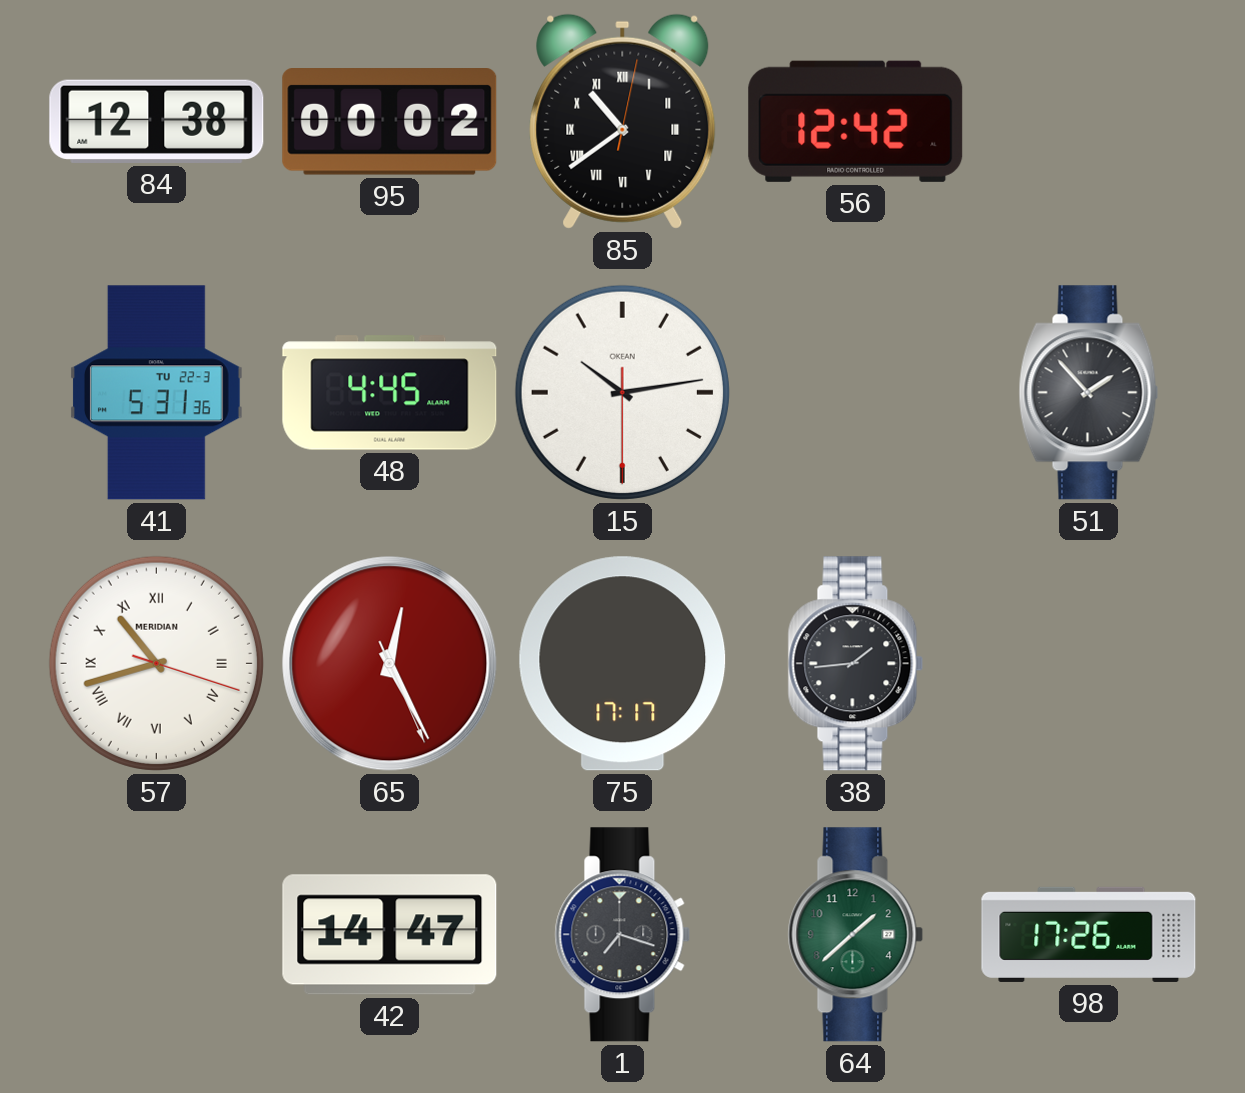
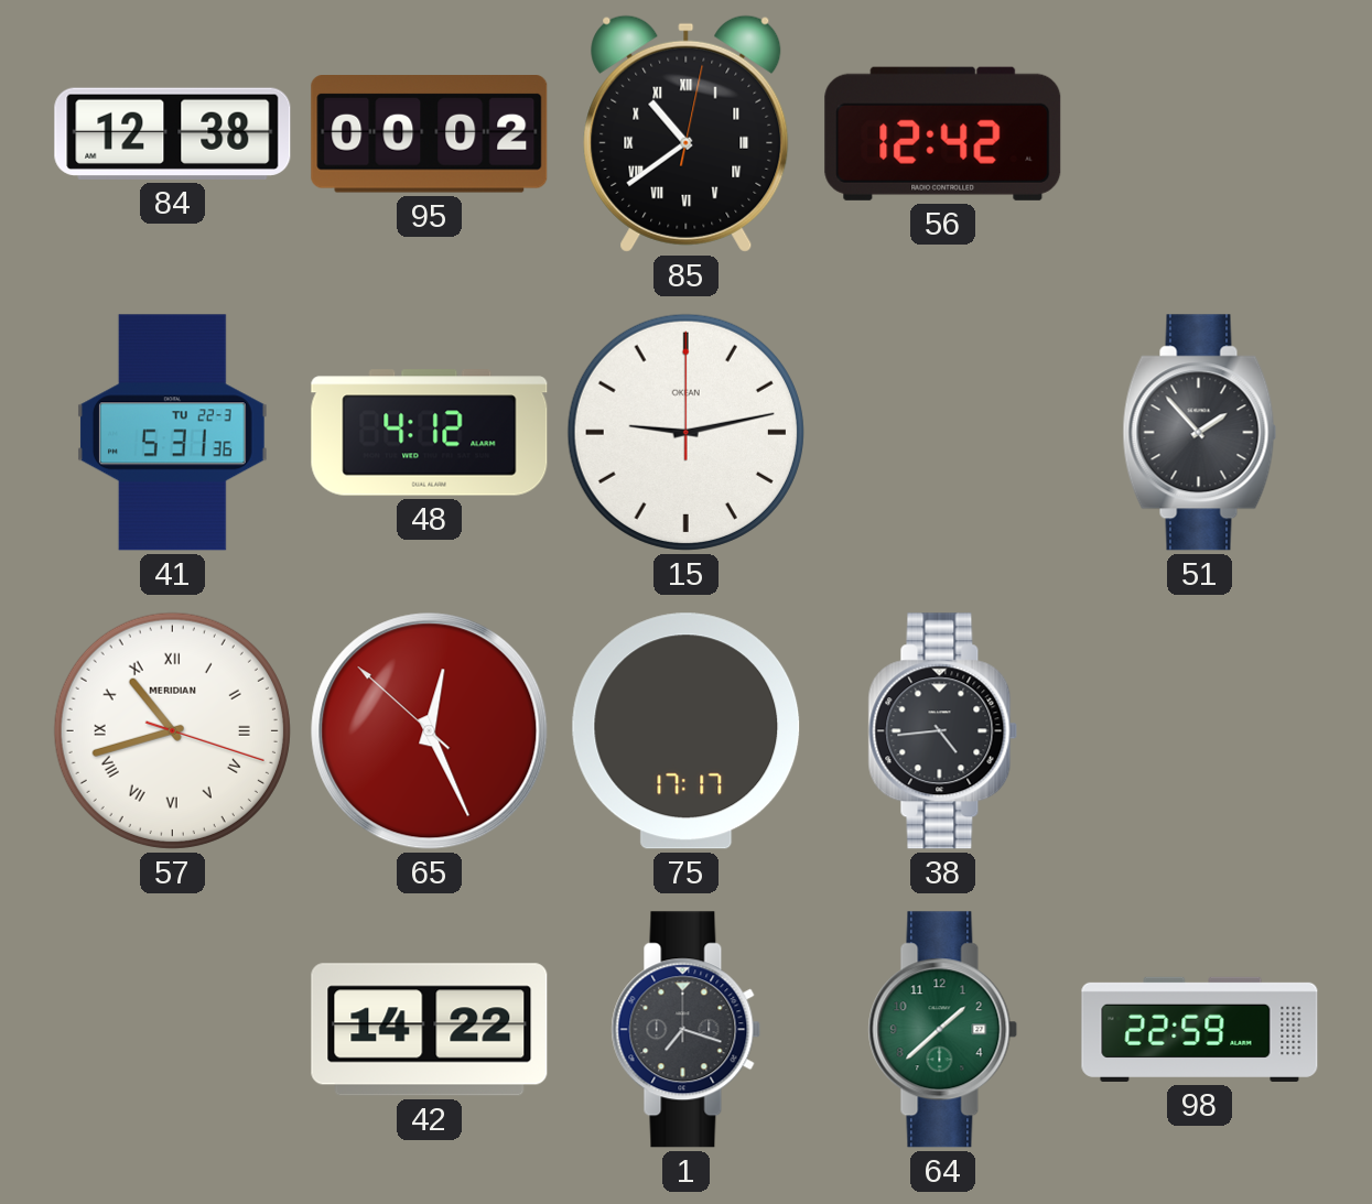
48: 4:45 -> 4:12
15: 10:13 -> 9:13
65: 12:25:26 -> 12:25:52
38: 1:44 -> 4:44
42: 14:47 -> 14:22
98: 17:26 -> 22:59
